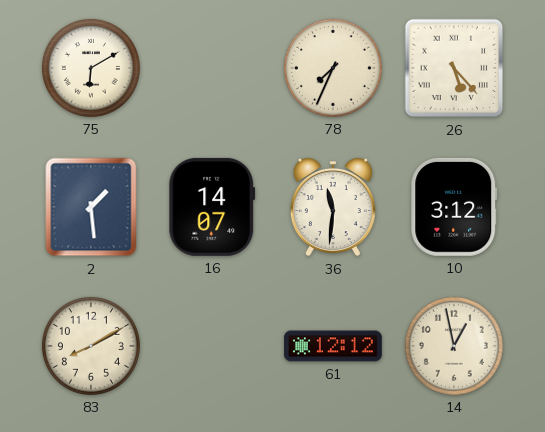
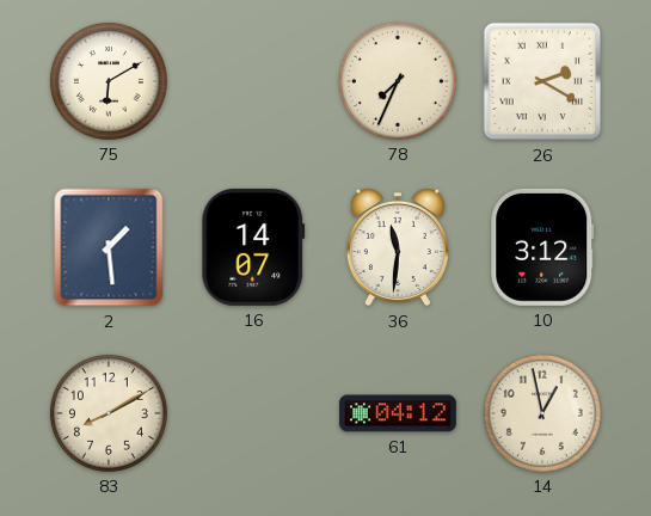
26: 5:23 -> 2:20
61: 12:12 -> 04:12
